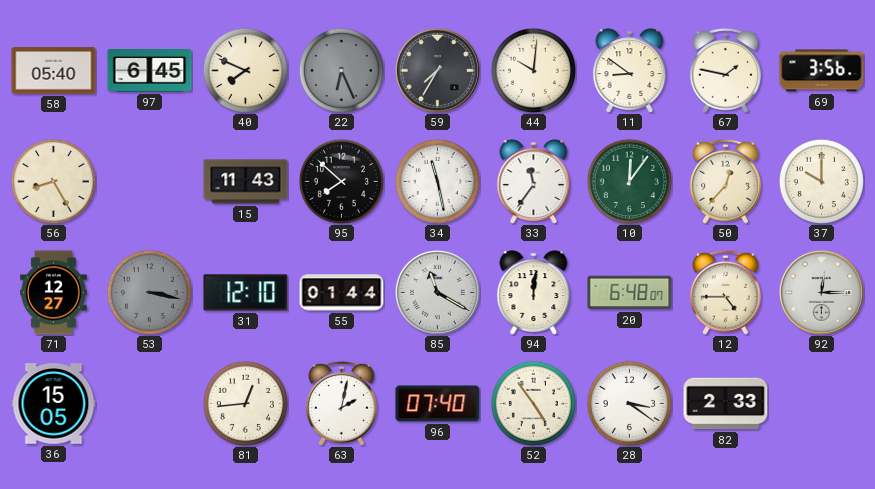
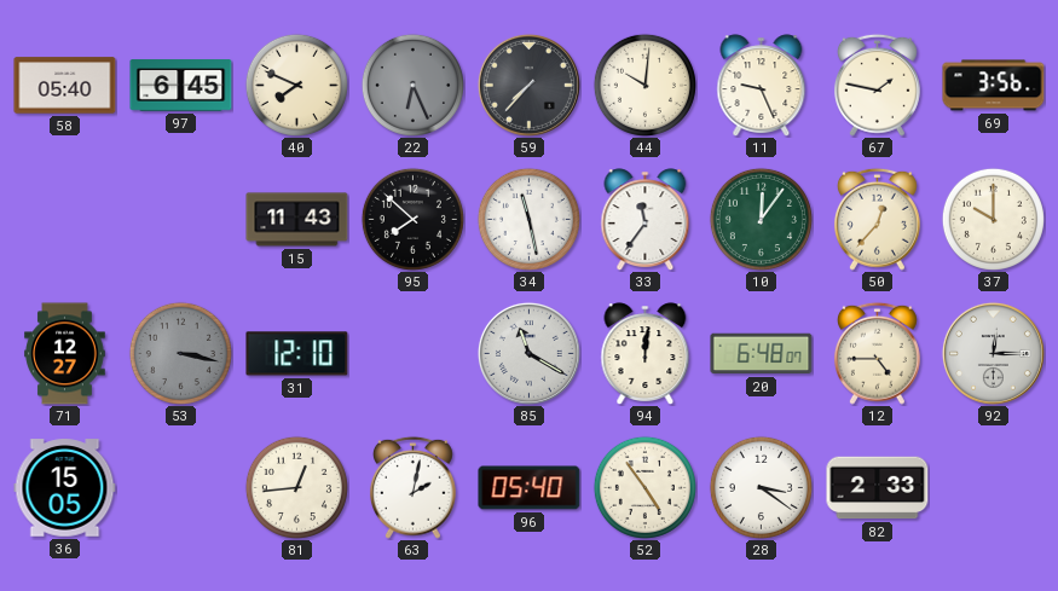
59: 7:35 -> 7:37
11: 8:51 -> 9:26
56: 8:25 -> none
55: 01:44 -> none
96: 07:40 -> 05:40
